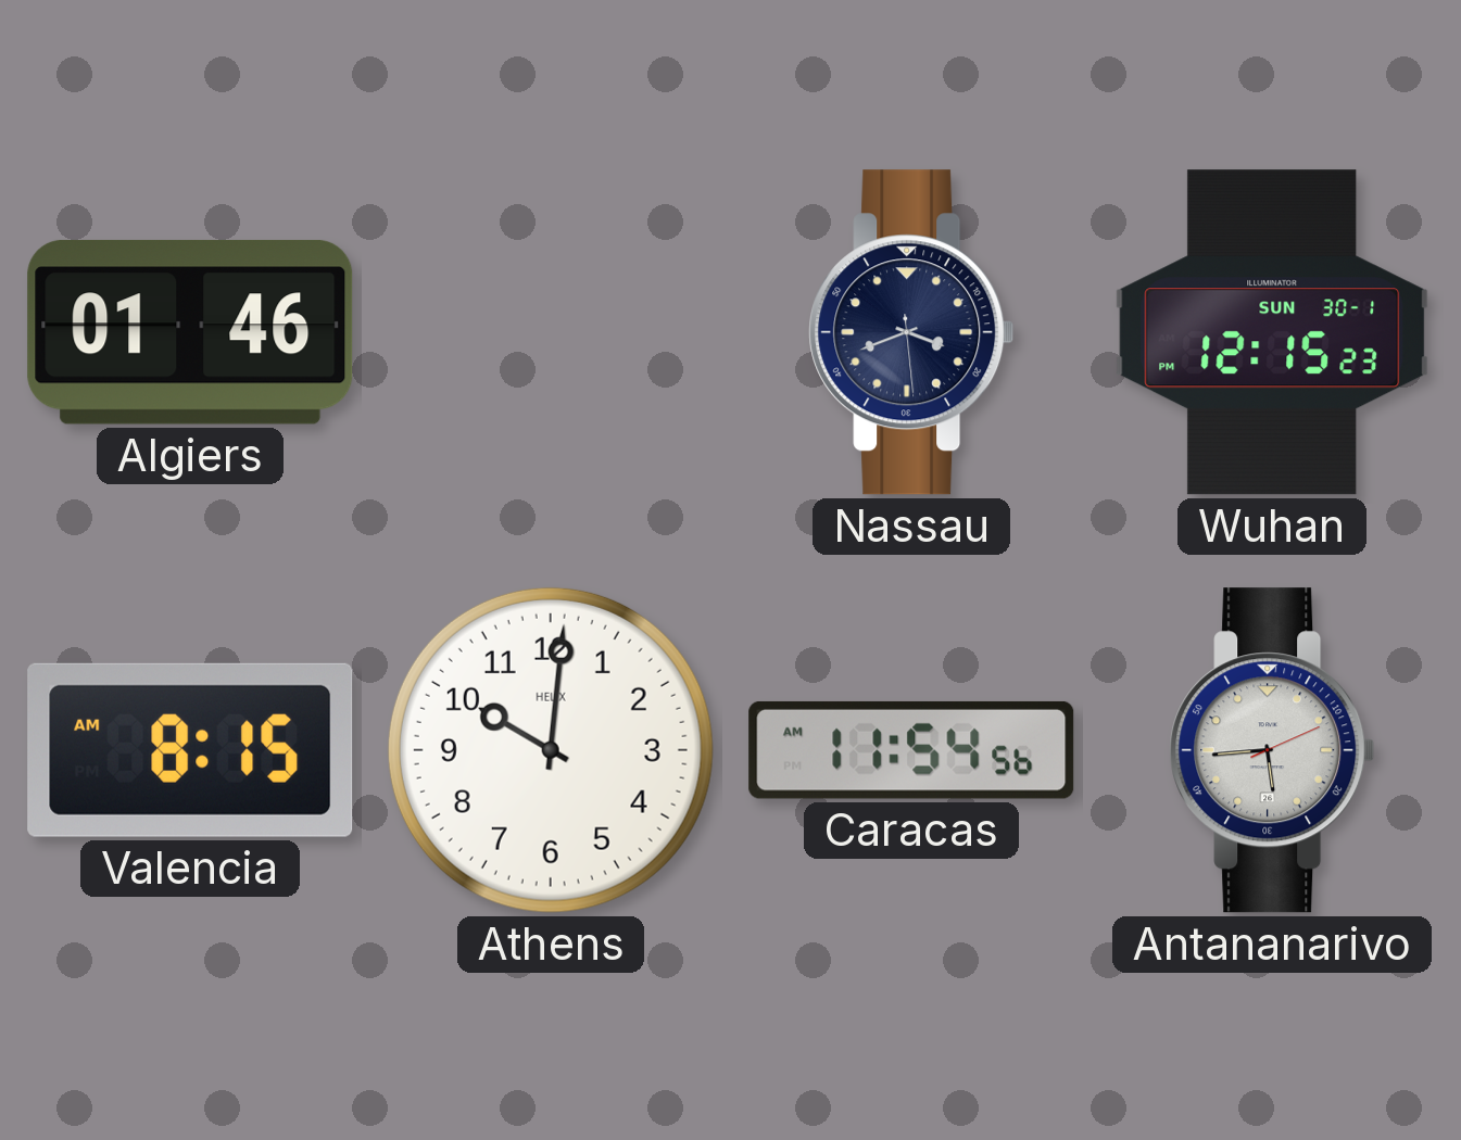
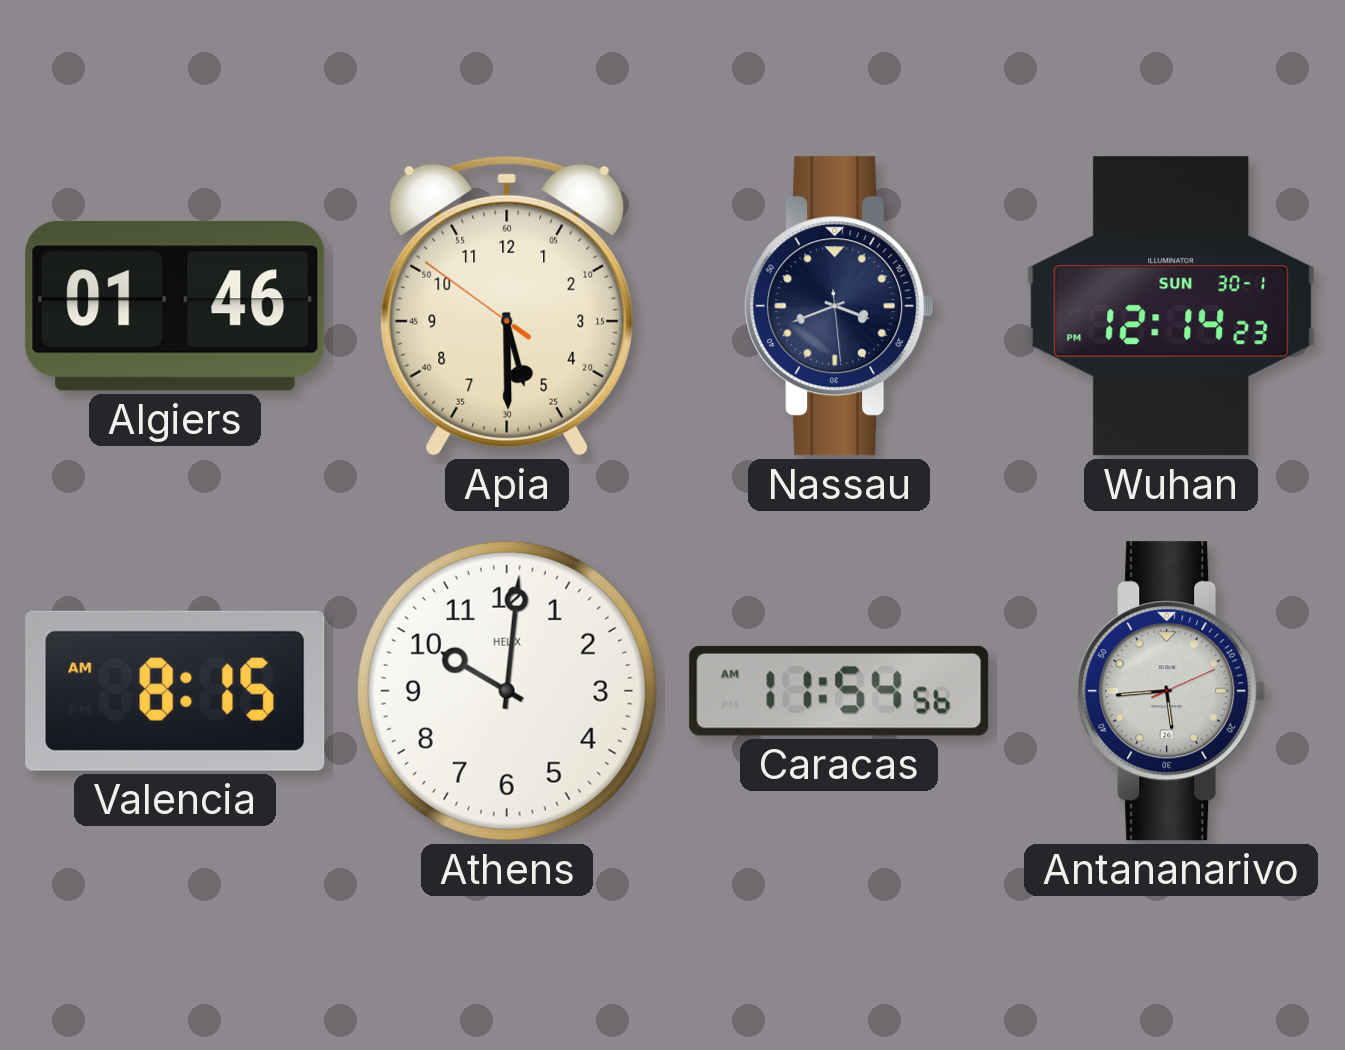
Apia: none -> 5:29
Wuhan: 12:15 -> 12:14
